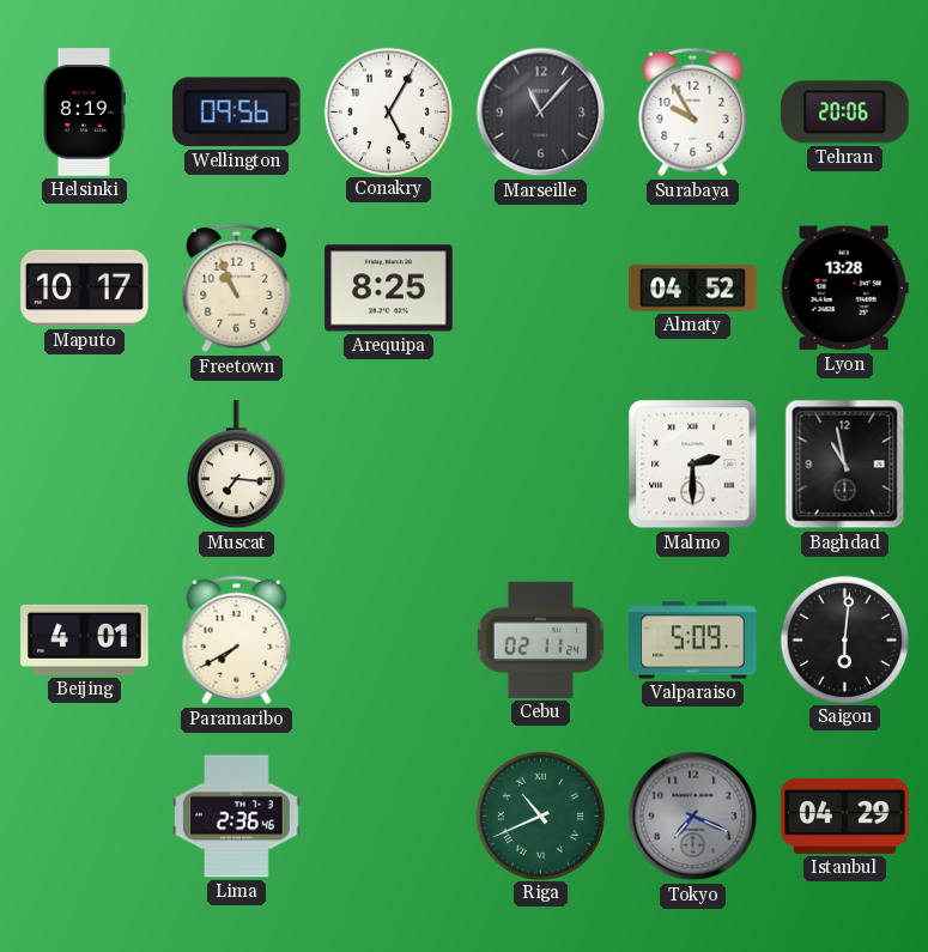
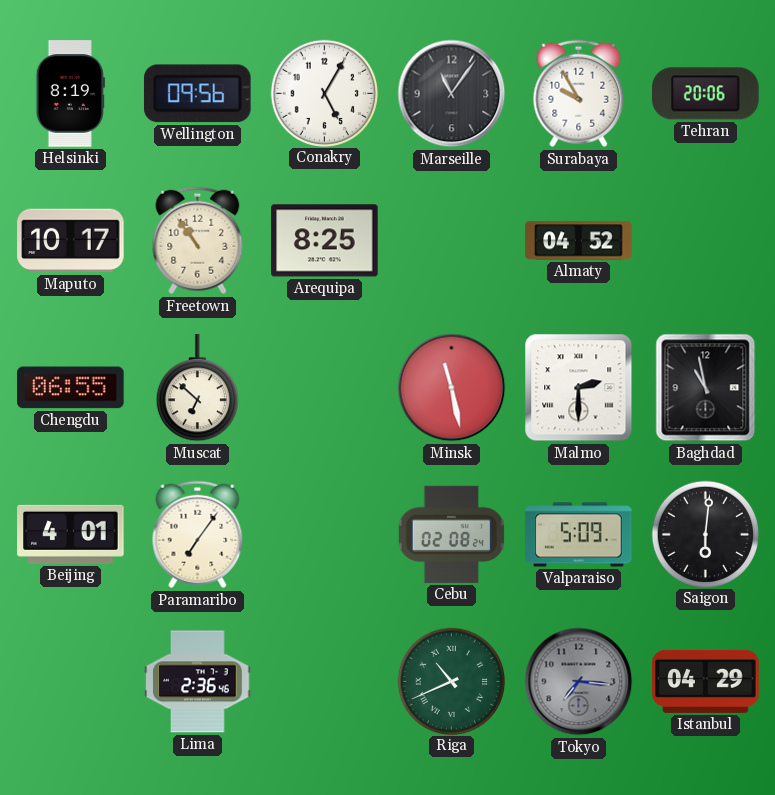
Marseille: 11:07 -> 11:06
Freetown: 10:56 -> 10:54
Lyon: 13:28 -> none
Chengdu: none -> 06:55
Muscat: 7:16 -> 6:52
Minsk: none -> 11:28
Paramaribo: 7:40 -> 7:06
Cebu: 02:11 -> 02:08
Tokyo: 7:19 -> 7:16
